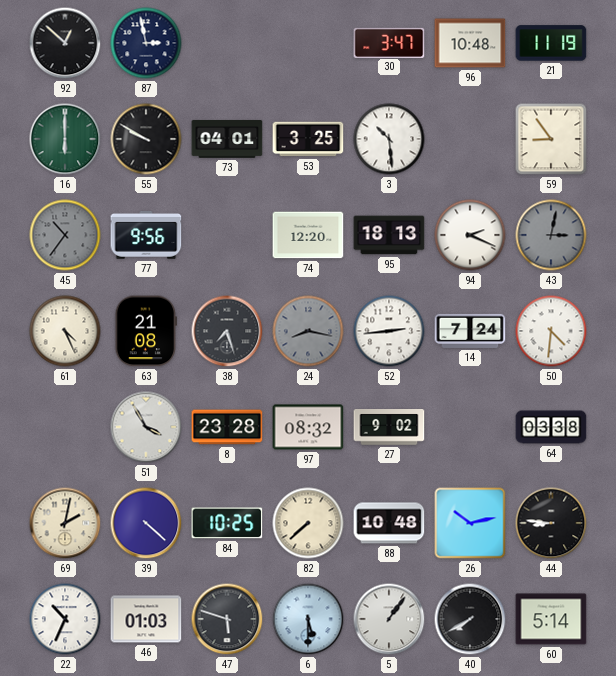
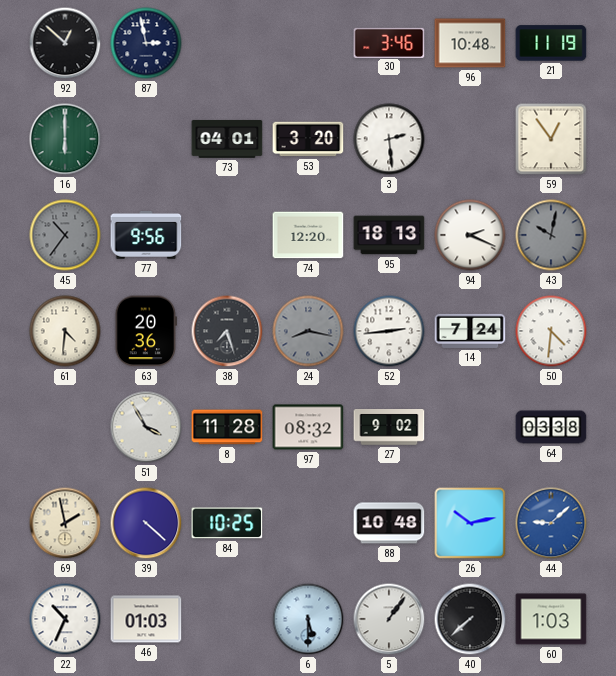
30: 3:47 -> 3:46
55: 9:50 -> none
53: 3:25 -> 3:20
3: 10:29 -> 2:29
59: 8:54 -> 12:54
43: 3:02 -> 10:02
61: 4:26 -> 4:31
63: 21:08 -> 20:36
8: 23:28 -> 11:28
69: 2:02 -> 1:58
82: 7:38 -> none
44: 8:46 -> 9:08
44 dial: black -> blue
47: 5:48 -> none
40: 7:40 -> 7:38
60: 5:14 -> 1:03
